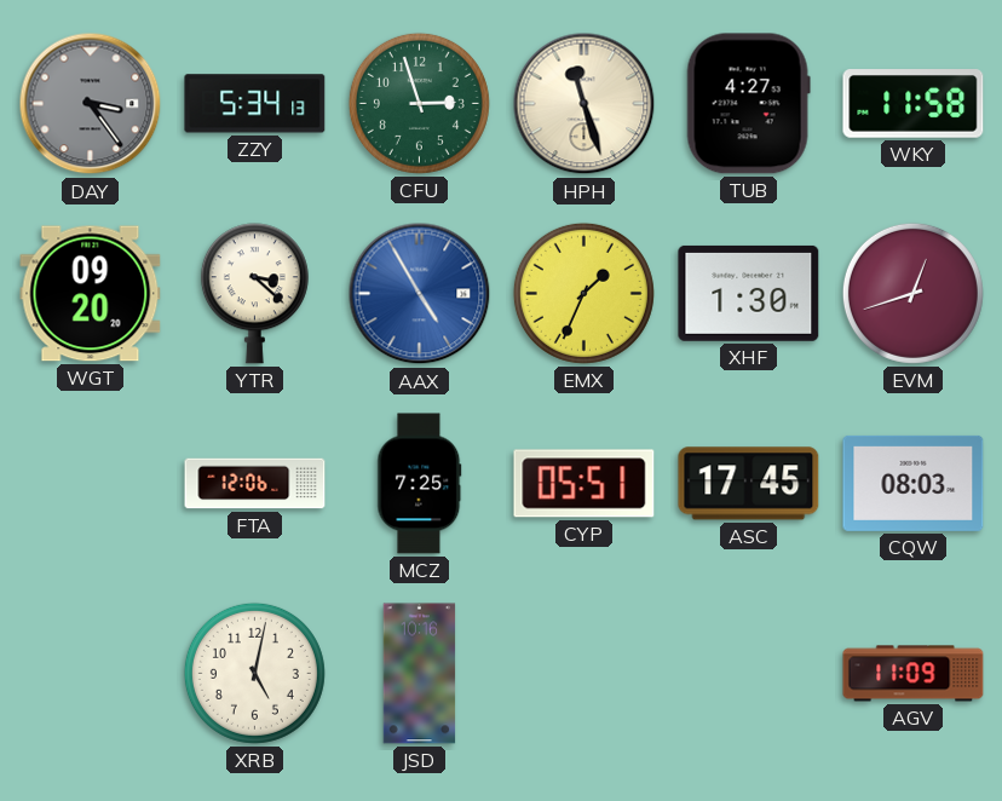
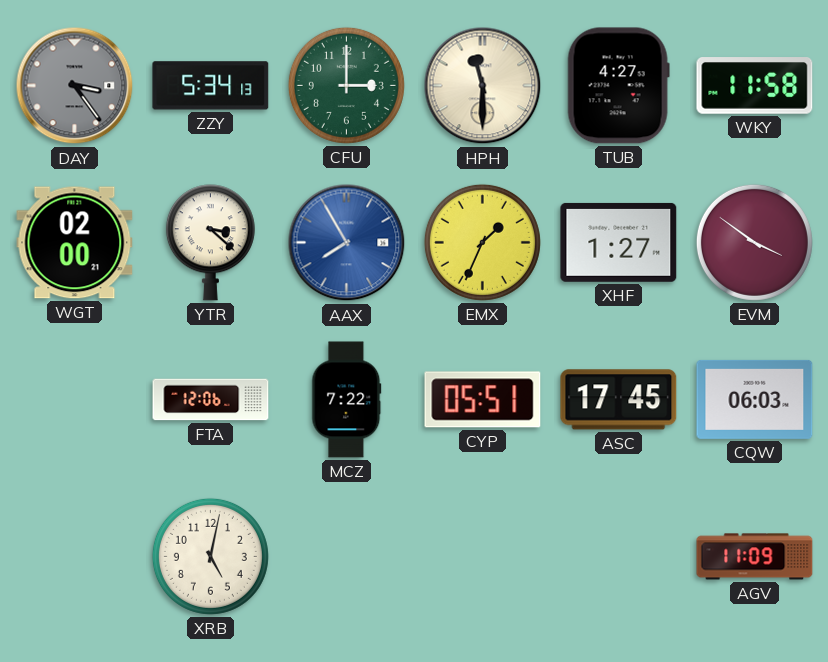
CFU: 2:57 -> 3:00
HPH: 11:27 -> 11:30
WGT: 09:20 -> 02:00
AAX: 4:55 -> 7:55
XHF: 1:30 -> 1:27
EVM: 12:42 -> 3:51
MCZ: 7:25 -> 7:22
CQW: 08:03 -> 06:03
JSD: 10:16 -> none
